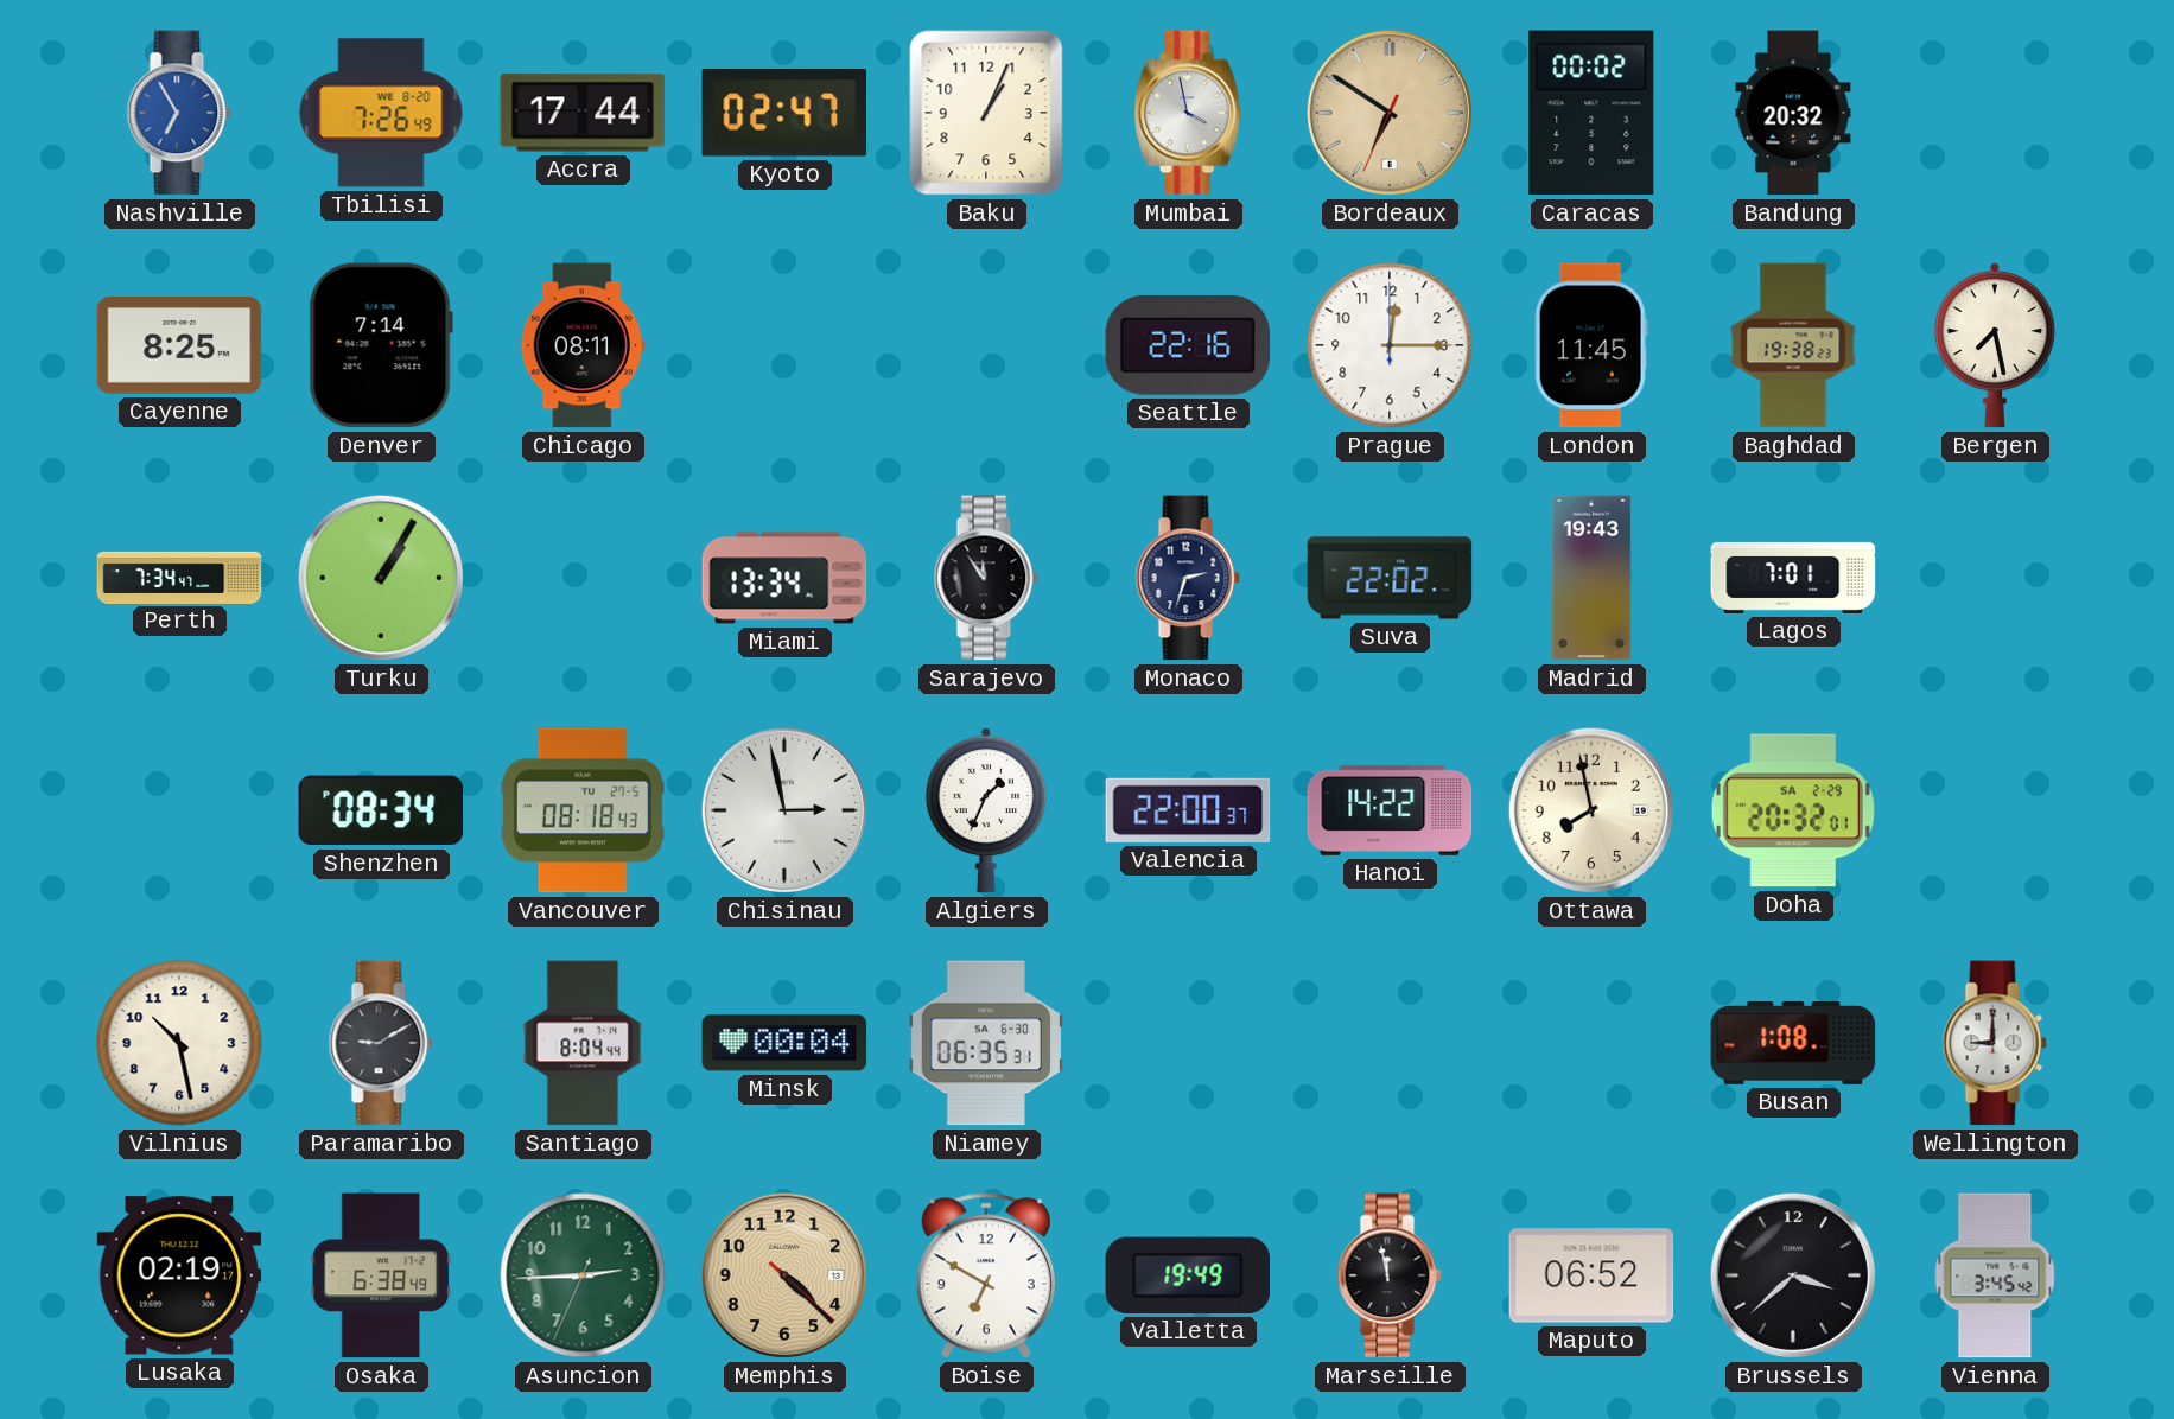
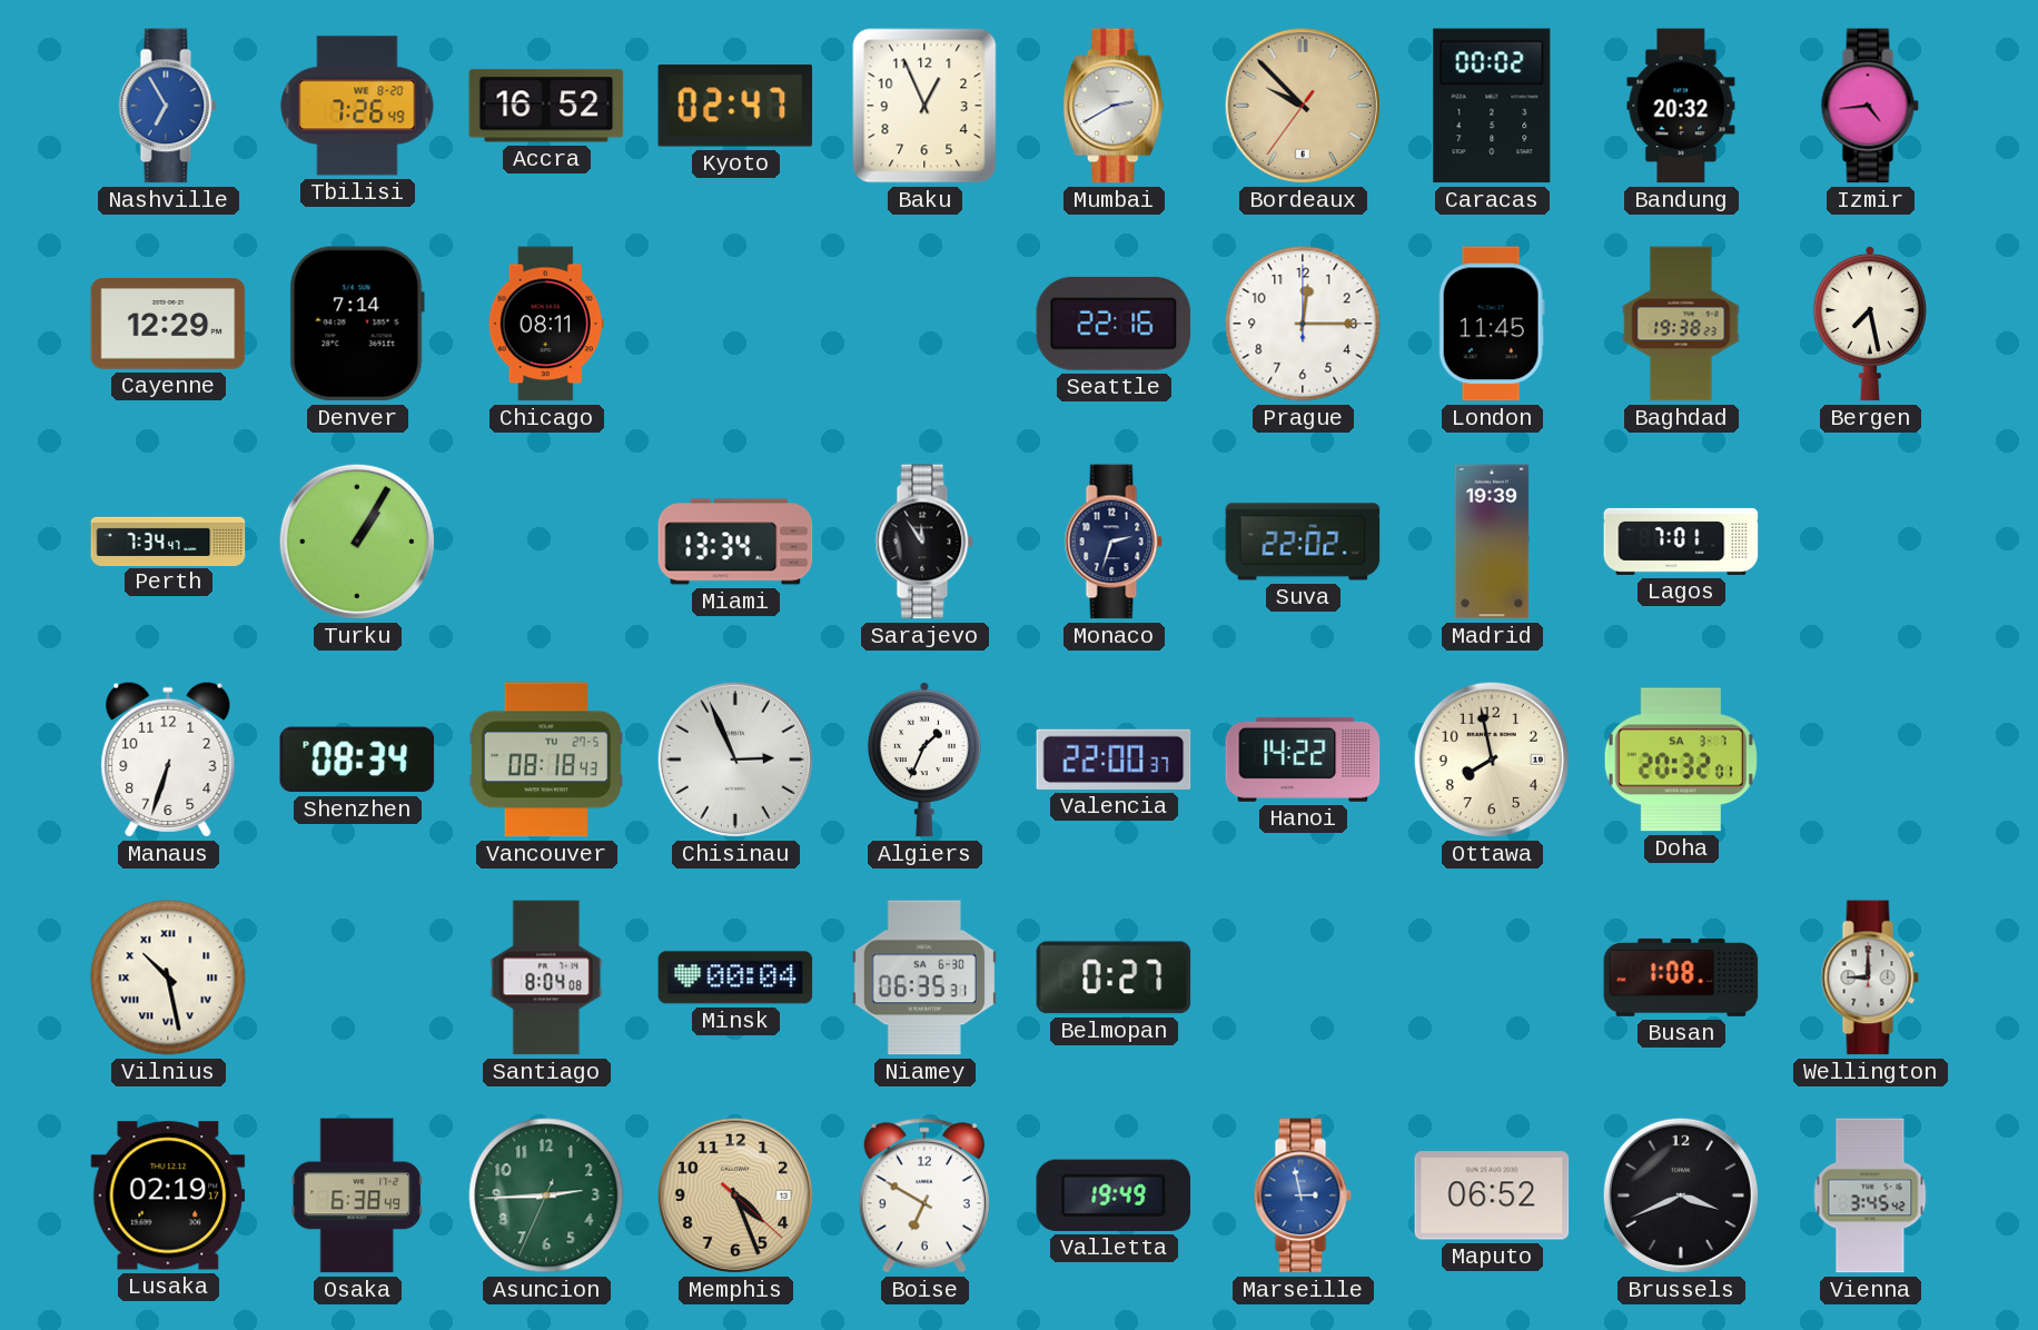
Accra: 17:44 -> 16:52
Baku: 1:04 -> 12:56
Mumbai: 3:58 -> 2:40
Bordeaux: 6:50 -> 9:52
Izmir: none -> 4:44
Cayenne: 8:25 -> 12:29
Madrid: 19:43 -> 19:39
Manaus: none -> 6:33
Chisinau: 2:58 -> 2:56
Doha date: SA 2-29 -> SA 3-7
Vilnius numerals: Arabic -> Roman
Paramaribo: 9:10 -> none
Santiago: 8:04:44 -> 8:04:08
Belmopan: none -> 0:27
Memphis: 4:22 -> 4:26
Marseille: 11:58 -> 2:58
Marseille dial: black -> blue
Brussels: 3:38 -> 3:41
